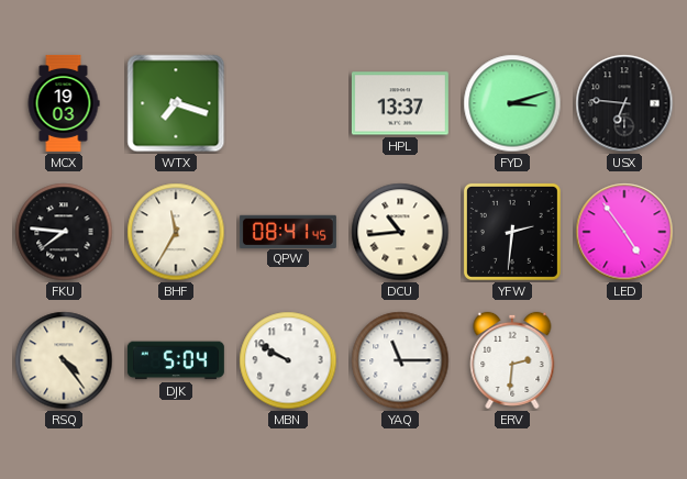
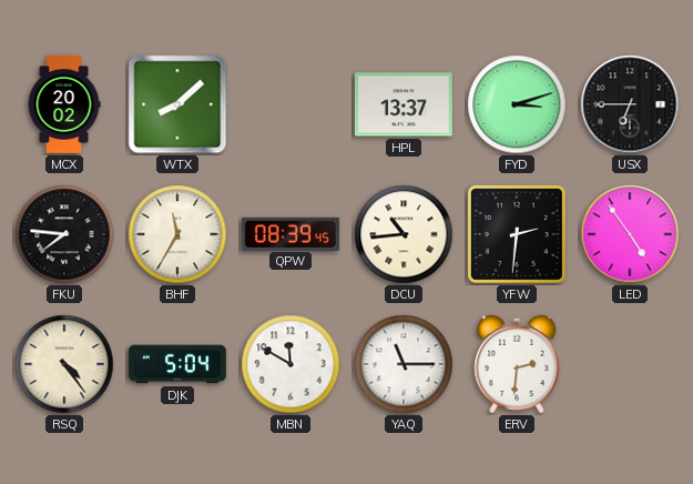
MCX: 19:03 -> 20:02
WTX: 7:18 -> 8:08
USX: 6:46 -> 6:45
QPW: 08:41 -> 08:39
MBN: 9:50 -> 11:50
